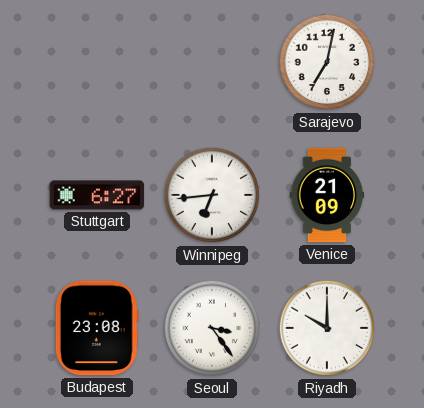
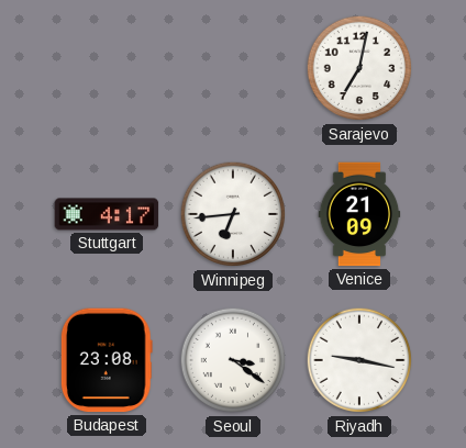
Stuttgart: 6:27 -> 4:17
Seoul: 3:24 -> 3:21
Riyadh: 10:00 -> 9:17
